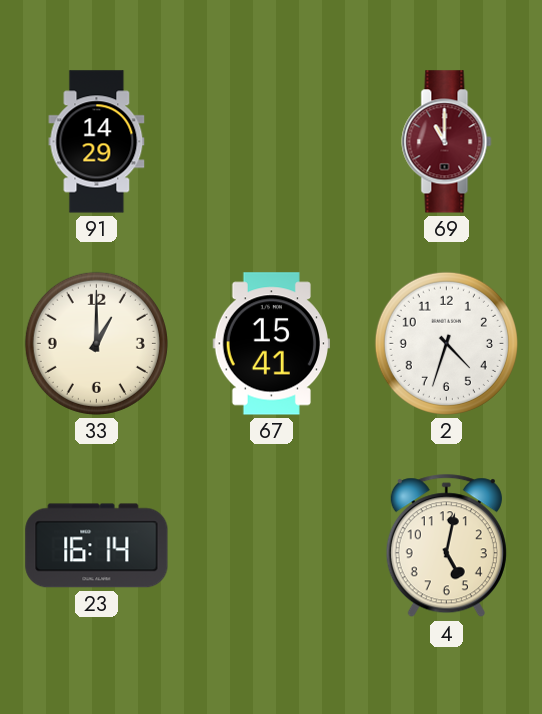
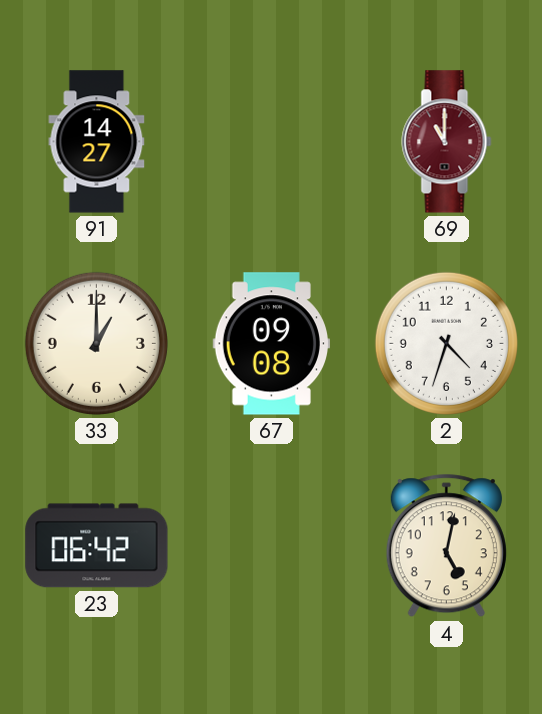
91: 14:29 -> 14:27
67: 15:41 -> 09:08
23: 16:14 -> 06:42
